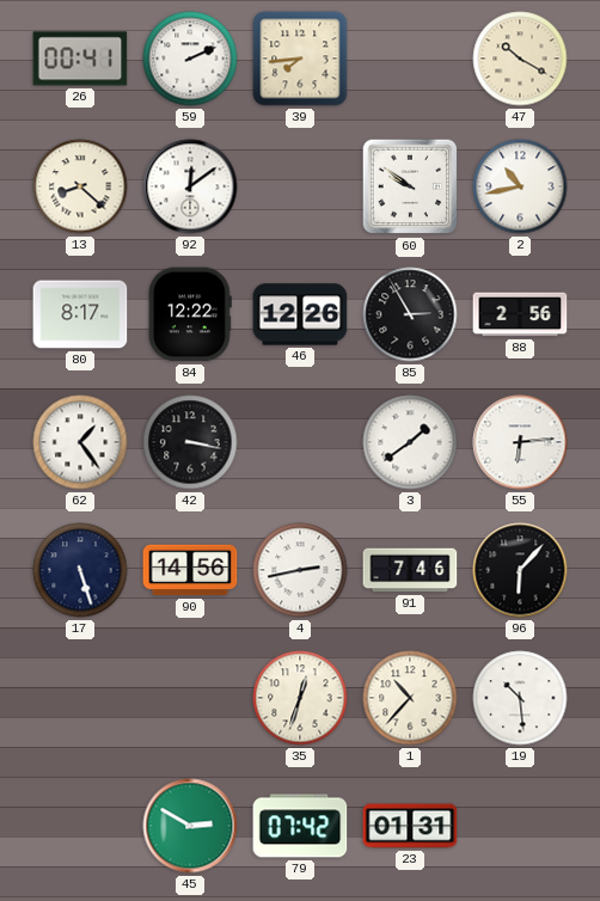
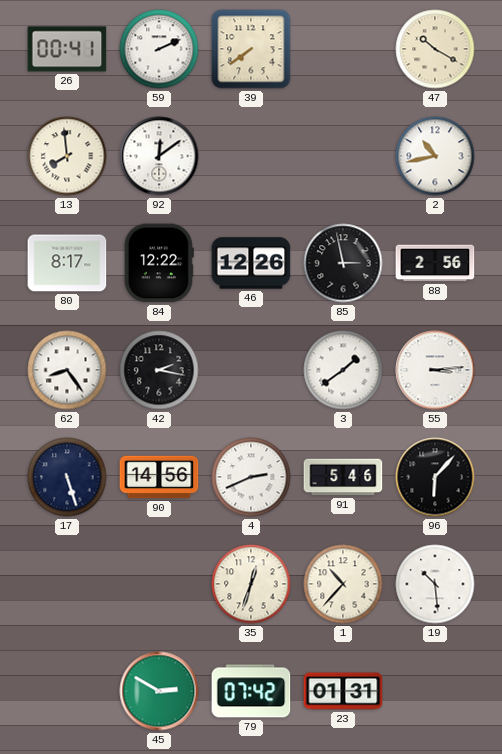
39: 7:44 -> 7:39
13: 8:22 -> 7:59
60: 9:51 -> none
85: 2:55 -> 2:58
62: 1:24 -> 8:24
42: 3:17 -> 2:17
55: 6:14 -> 3:14
4: 2:43 -> 2:41
91: 7:46 -> 5:46
